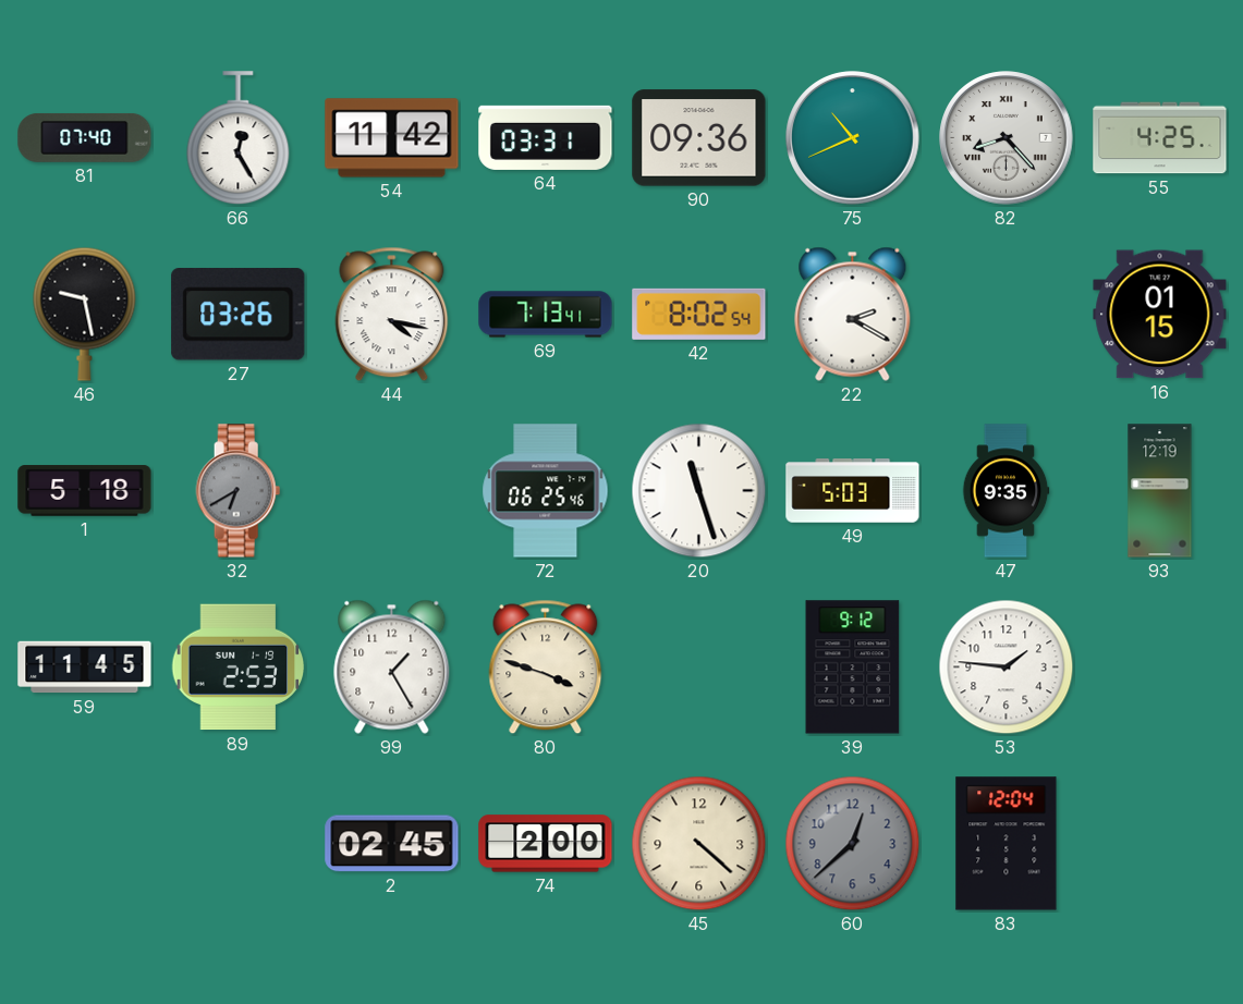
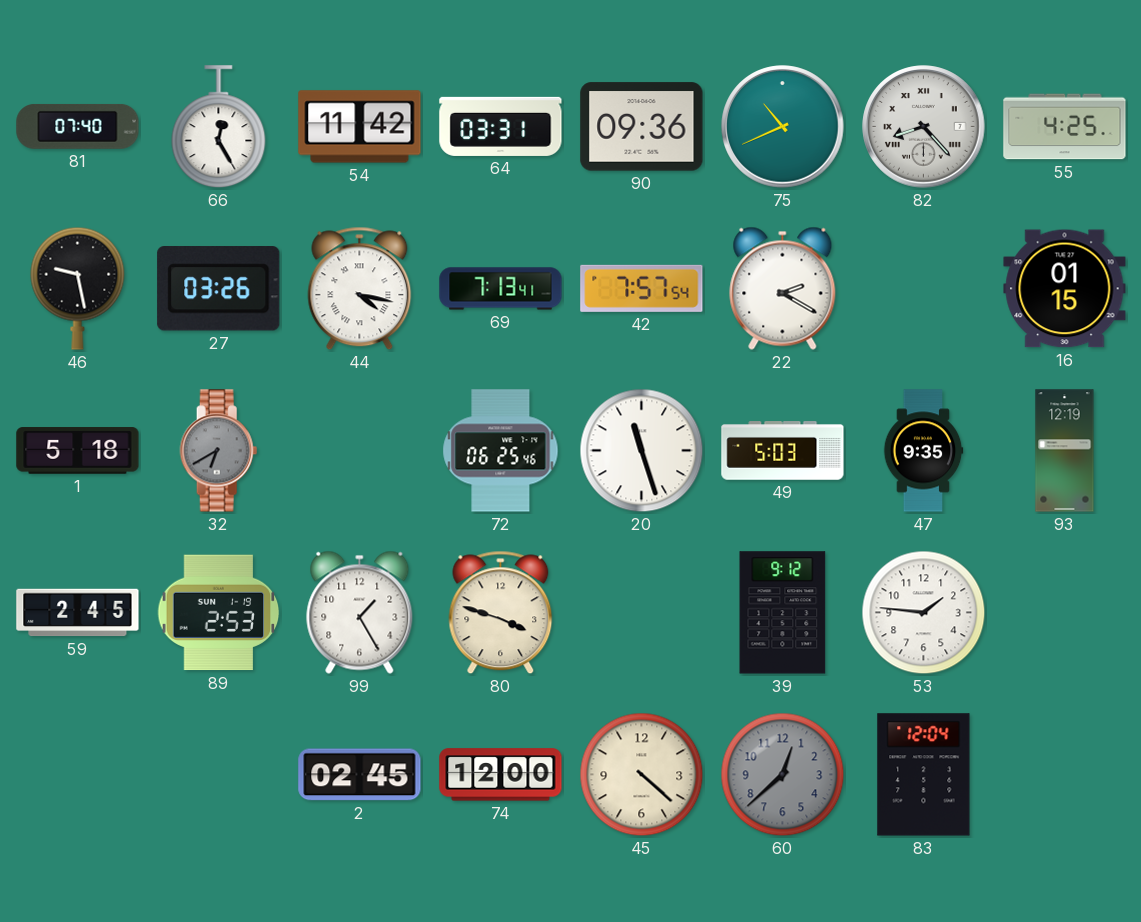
42: 8:02 -> 7:57
59: 11:45 -> 2:45
74: 2:00 -> 12:00
